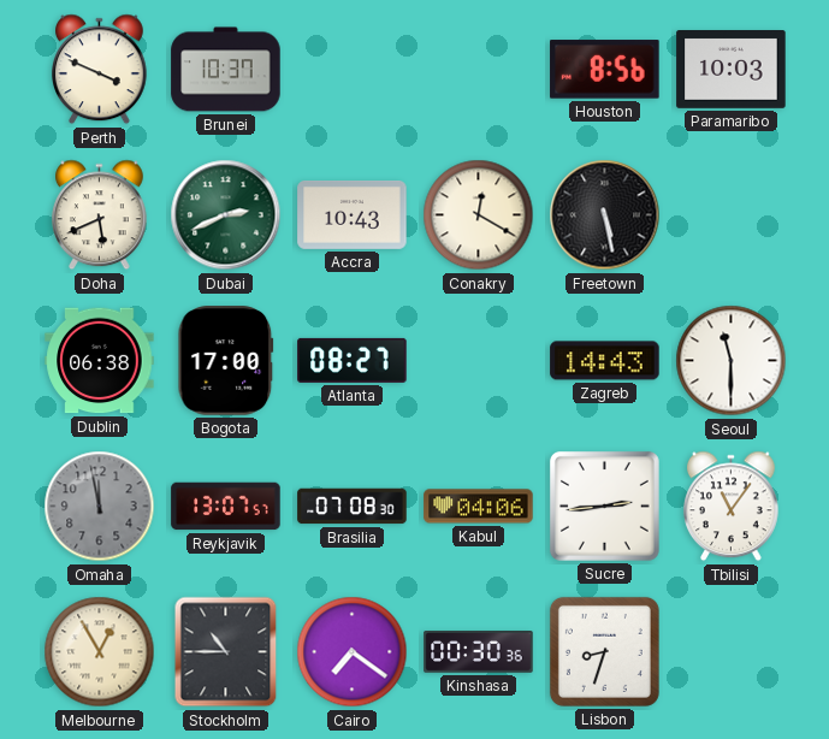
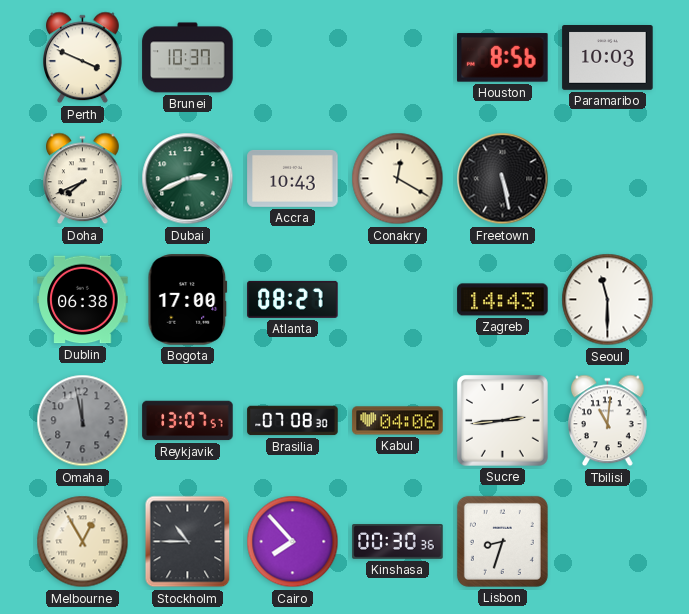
Doha: 5:41 -> 7:41
Tbilisi: 11:06 -> 11:01
Cairo: 7:21 -> 7:53
